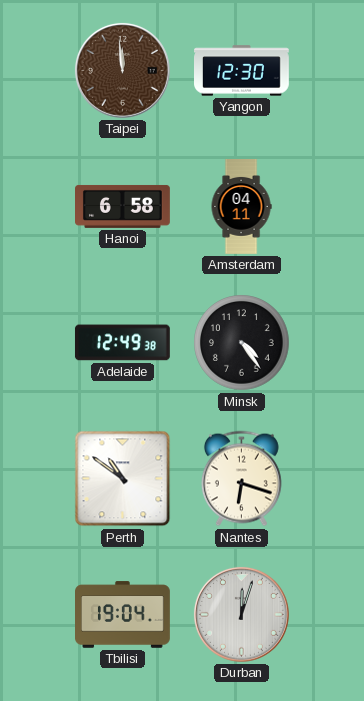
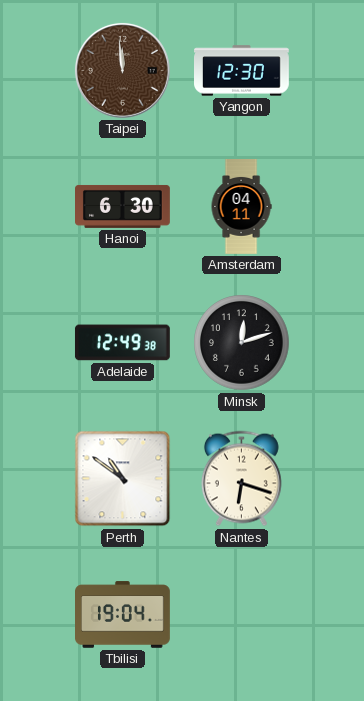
Hanoi: 6:58 -> 6:30
Minsk: 4:24 -> 12:12
Durban: 12:03 -> none
